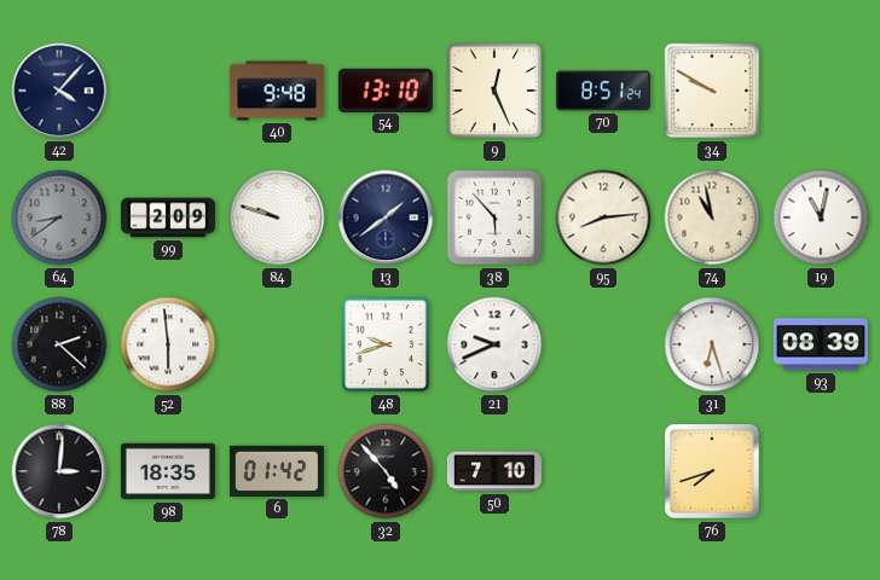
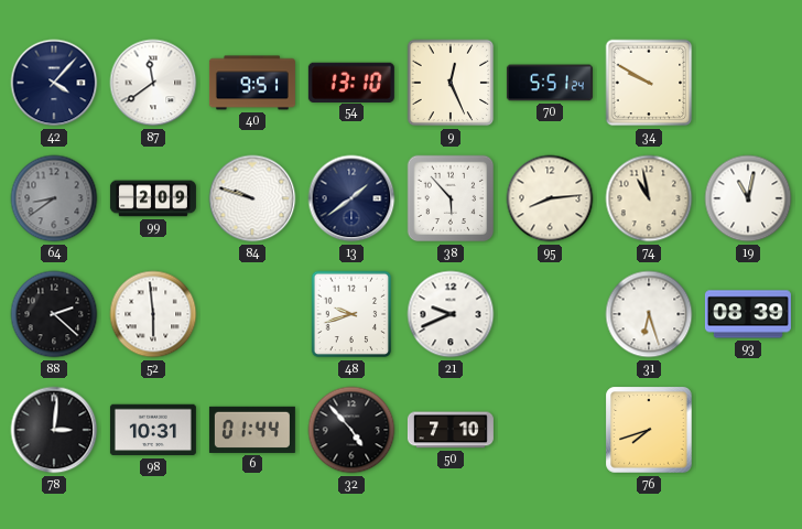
87: none -> 11:39
40: 9:48 -> 9:51
70: 8:51 -> 5:51
98: 18:35 -> 10:31
6: 01:42 -> 01:44
